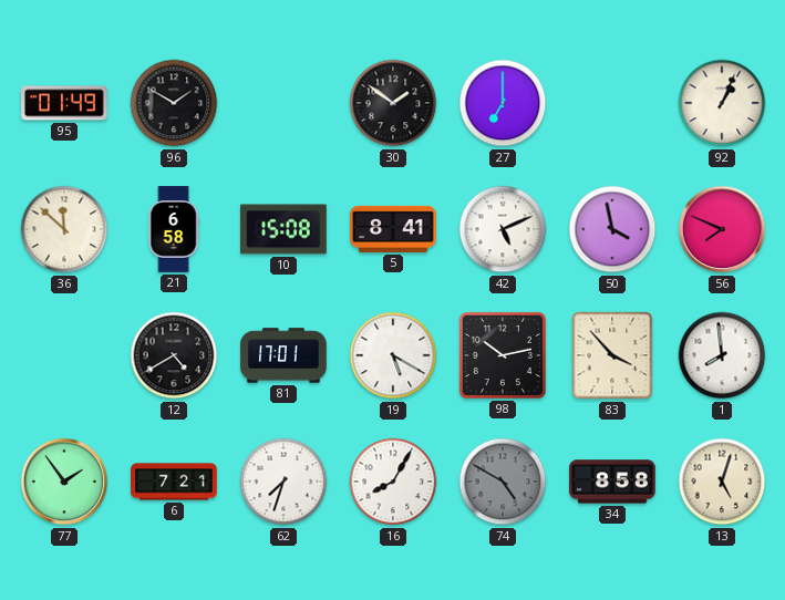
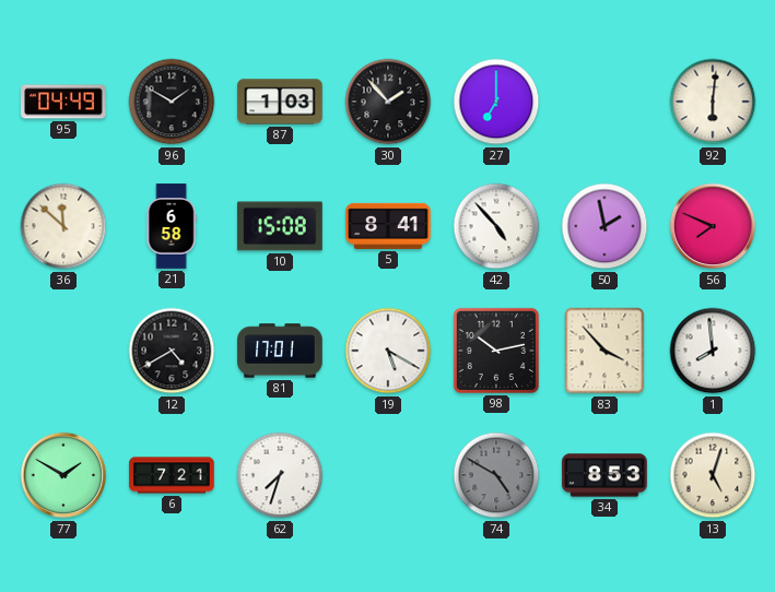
95: 01:49 -> 04:49
87: none -> 1:03
30: 1:51 -> 1:53
92: 1:04 -> 6:01
42: 5:11 -> 4:53
50: 3:58 -> 1:58
77: 1:54 -> 1:50
16: 8:05 -> none
34: 8:58 -> 8:53
